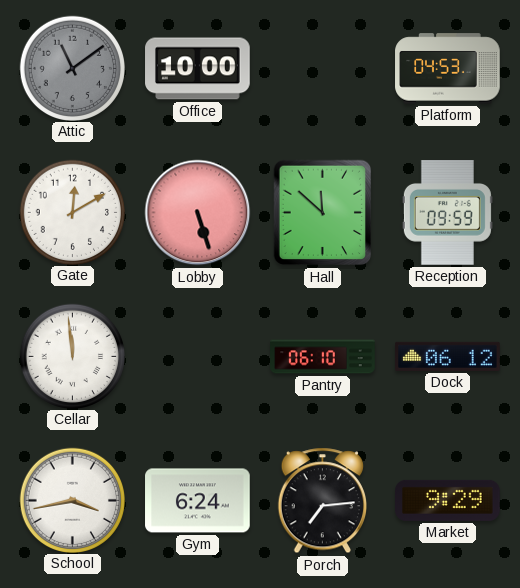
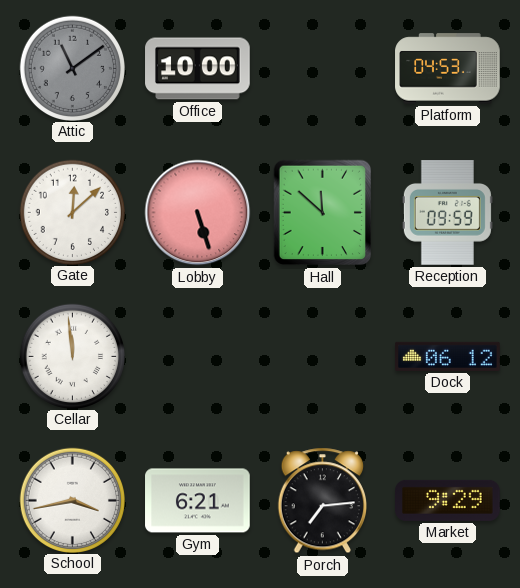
Gate: 12:10 -> 12:08
Pantry: 06:10 -> none
Gym: 6:24 -> 6:21
